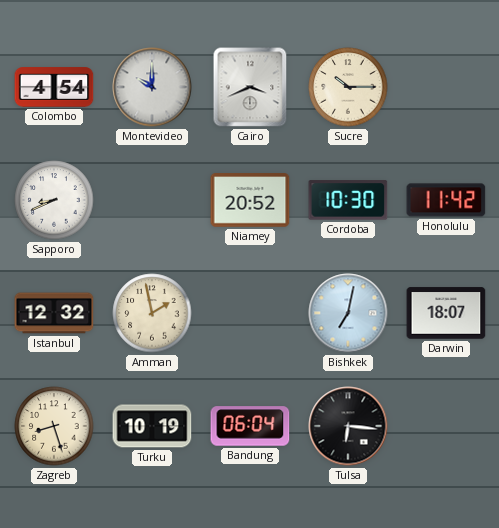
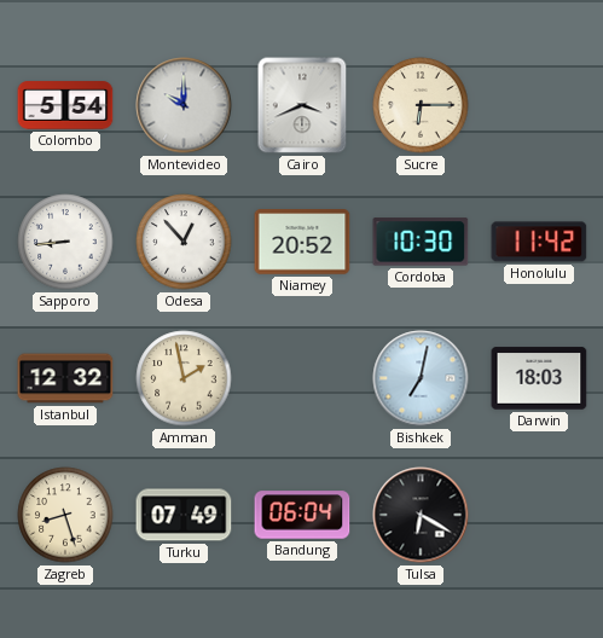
Colombo: 4:54 -> 5:54
Sucre: 10:15 -> 6:15
Sapporo: 8:41 -> 8:44
Odesa: none -> 12:53
Darwin: 18:07 -> 18:03
Turku: 10:19 -> 07:49
Tulsa: 6:16 -> 6:20
